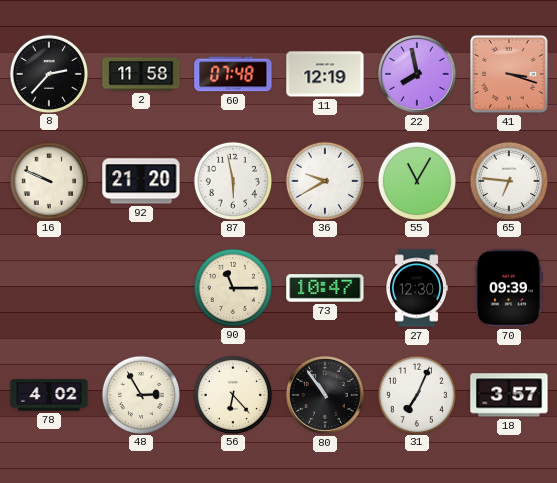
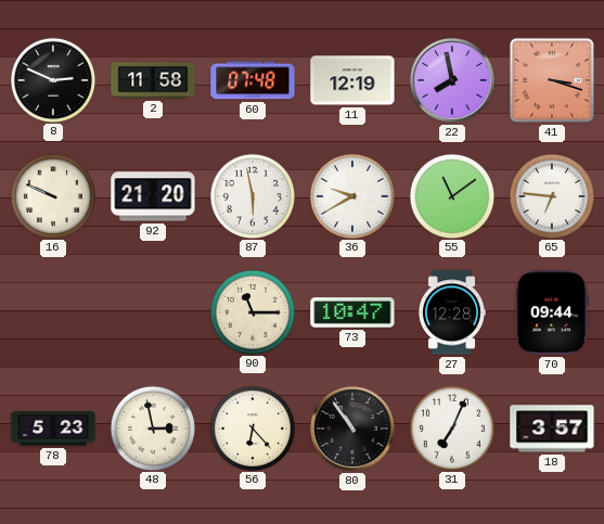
8: 2:37 -> 2:49
55: 11:05 -> 11:09
27: 12:30 -> 12:28
70: 09:39 -> 09:44
78: 4:02 -> 5:23
48: 2:55 -> 2:58
